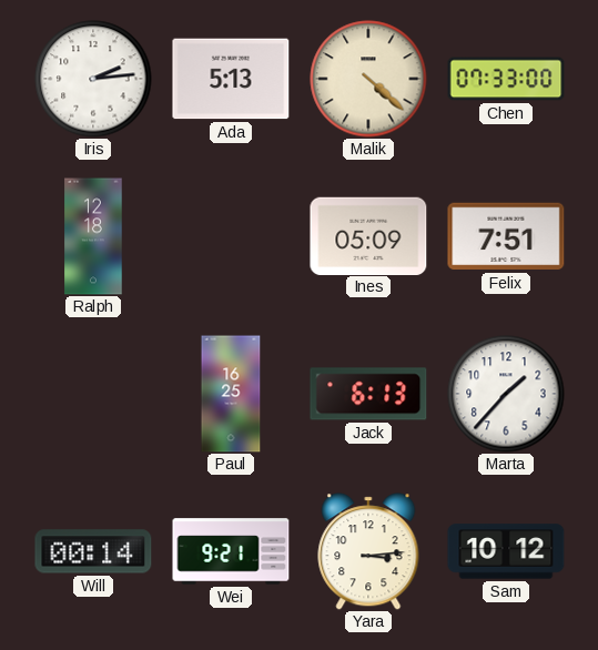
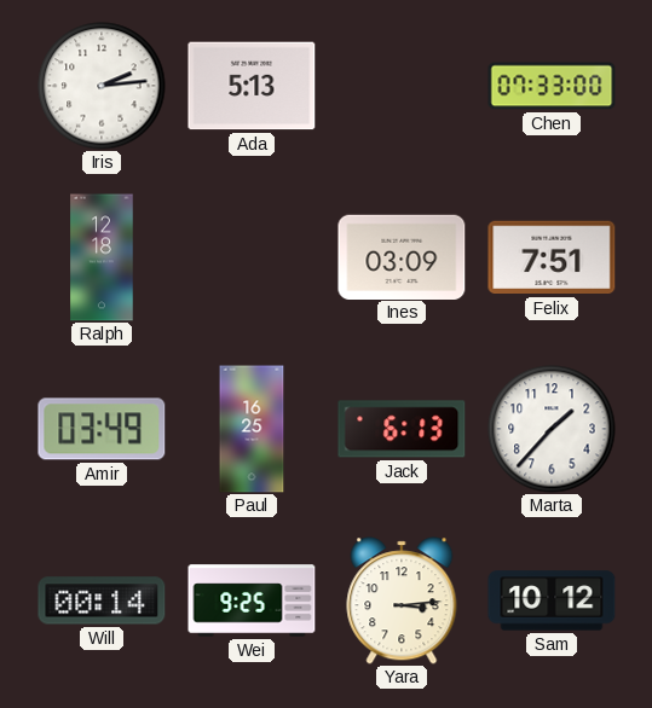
Malik: 4:22 -> none
Ines: 05:09 -> 03:09
Amir: none -> 03:49
Wei: 9:21 -> 9:25
